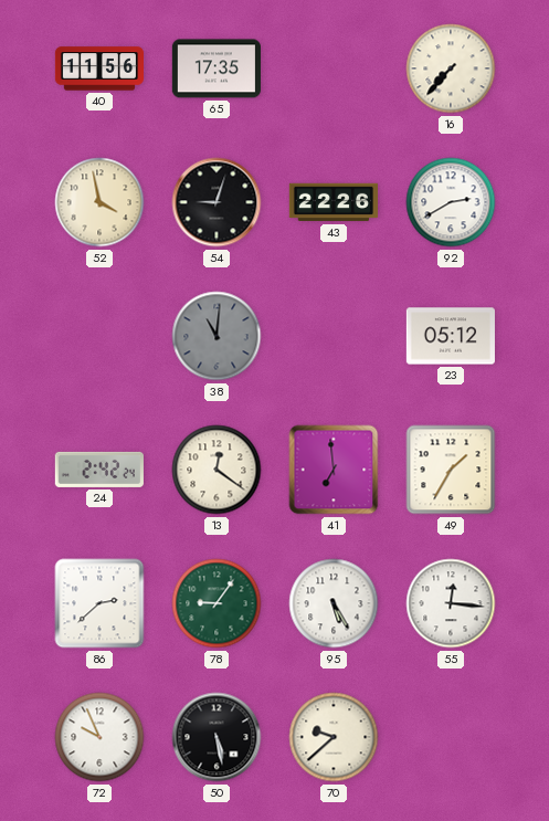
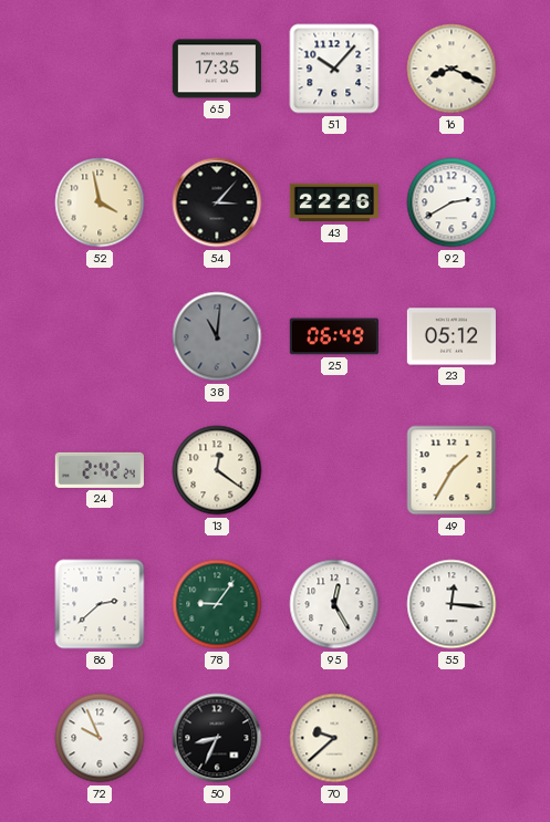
40: 11:56 -> none
51: none -> 10:07
16: 7:37 -> 8:19
54: 9:03 -> 3:07
25: none -> 06:49
41: 6:59 -> none
95: 5:25 -> 12:25
50: 5:28 -> 8:34
